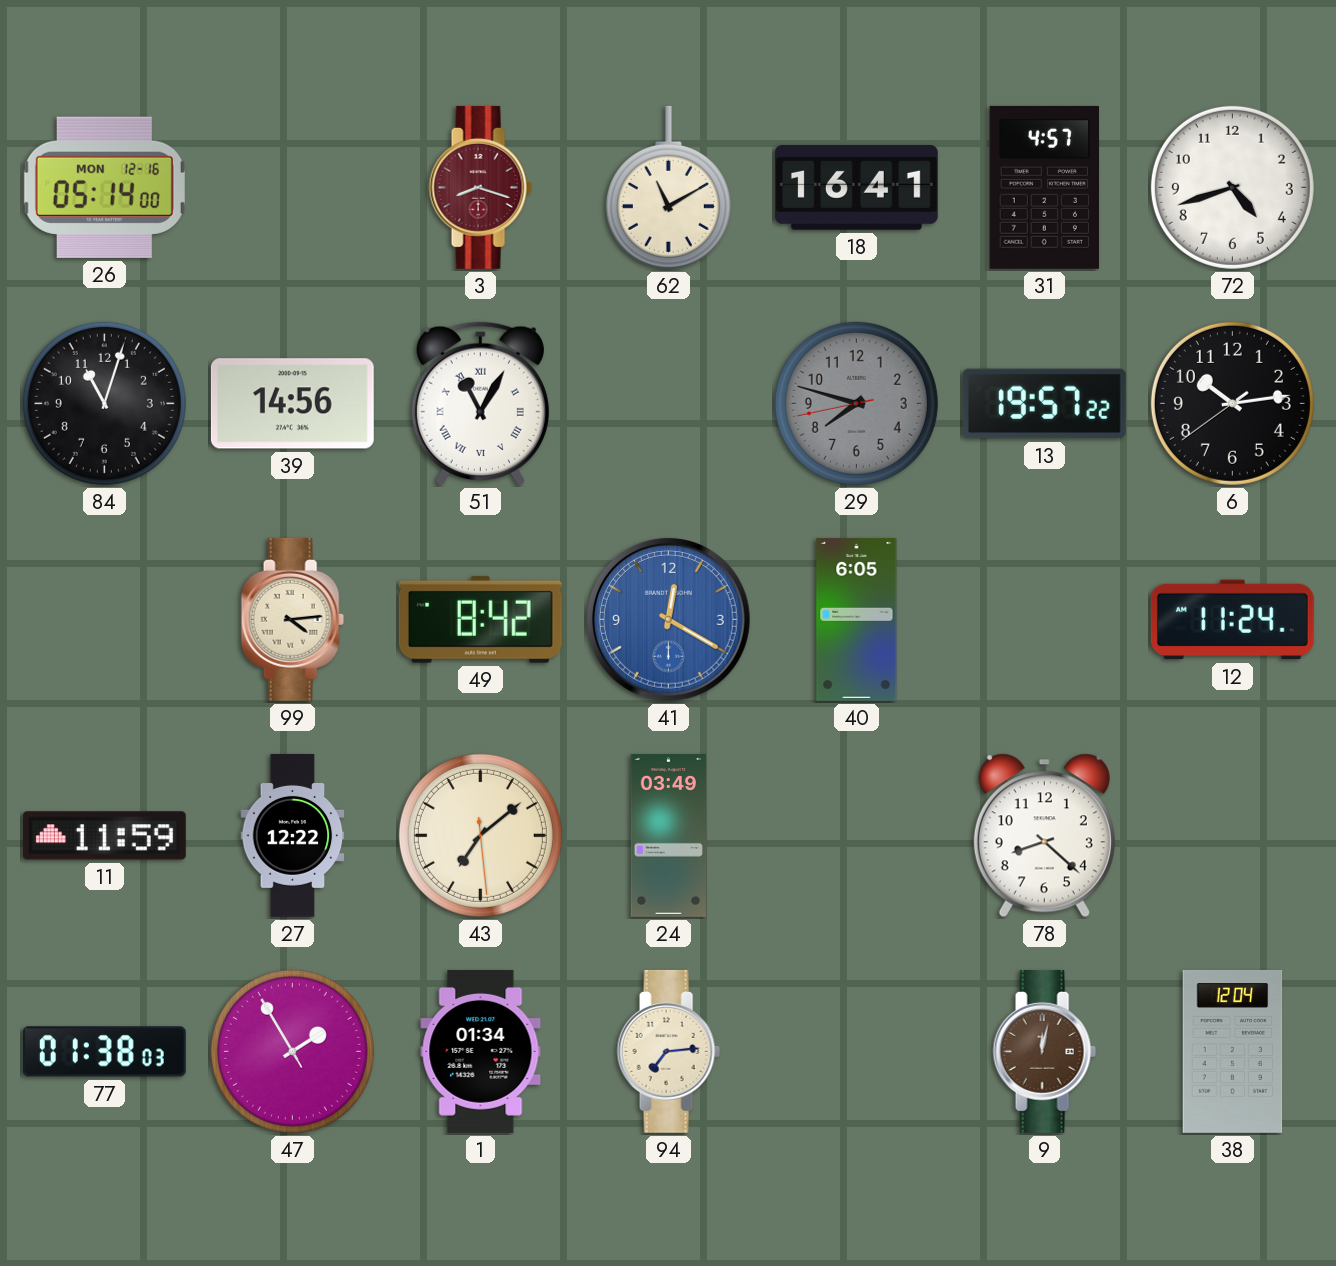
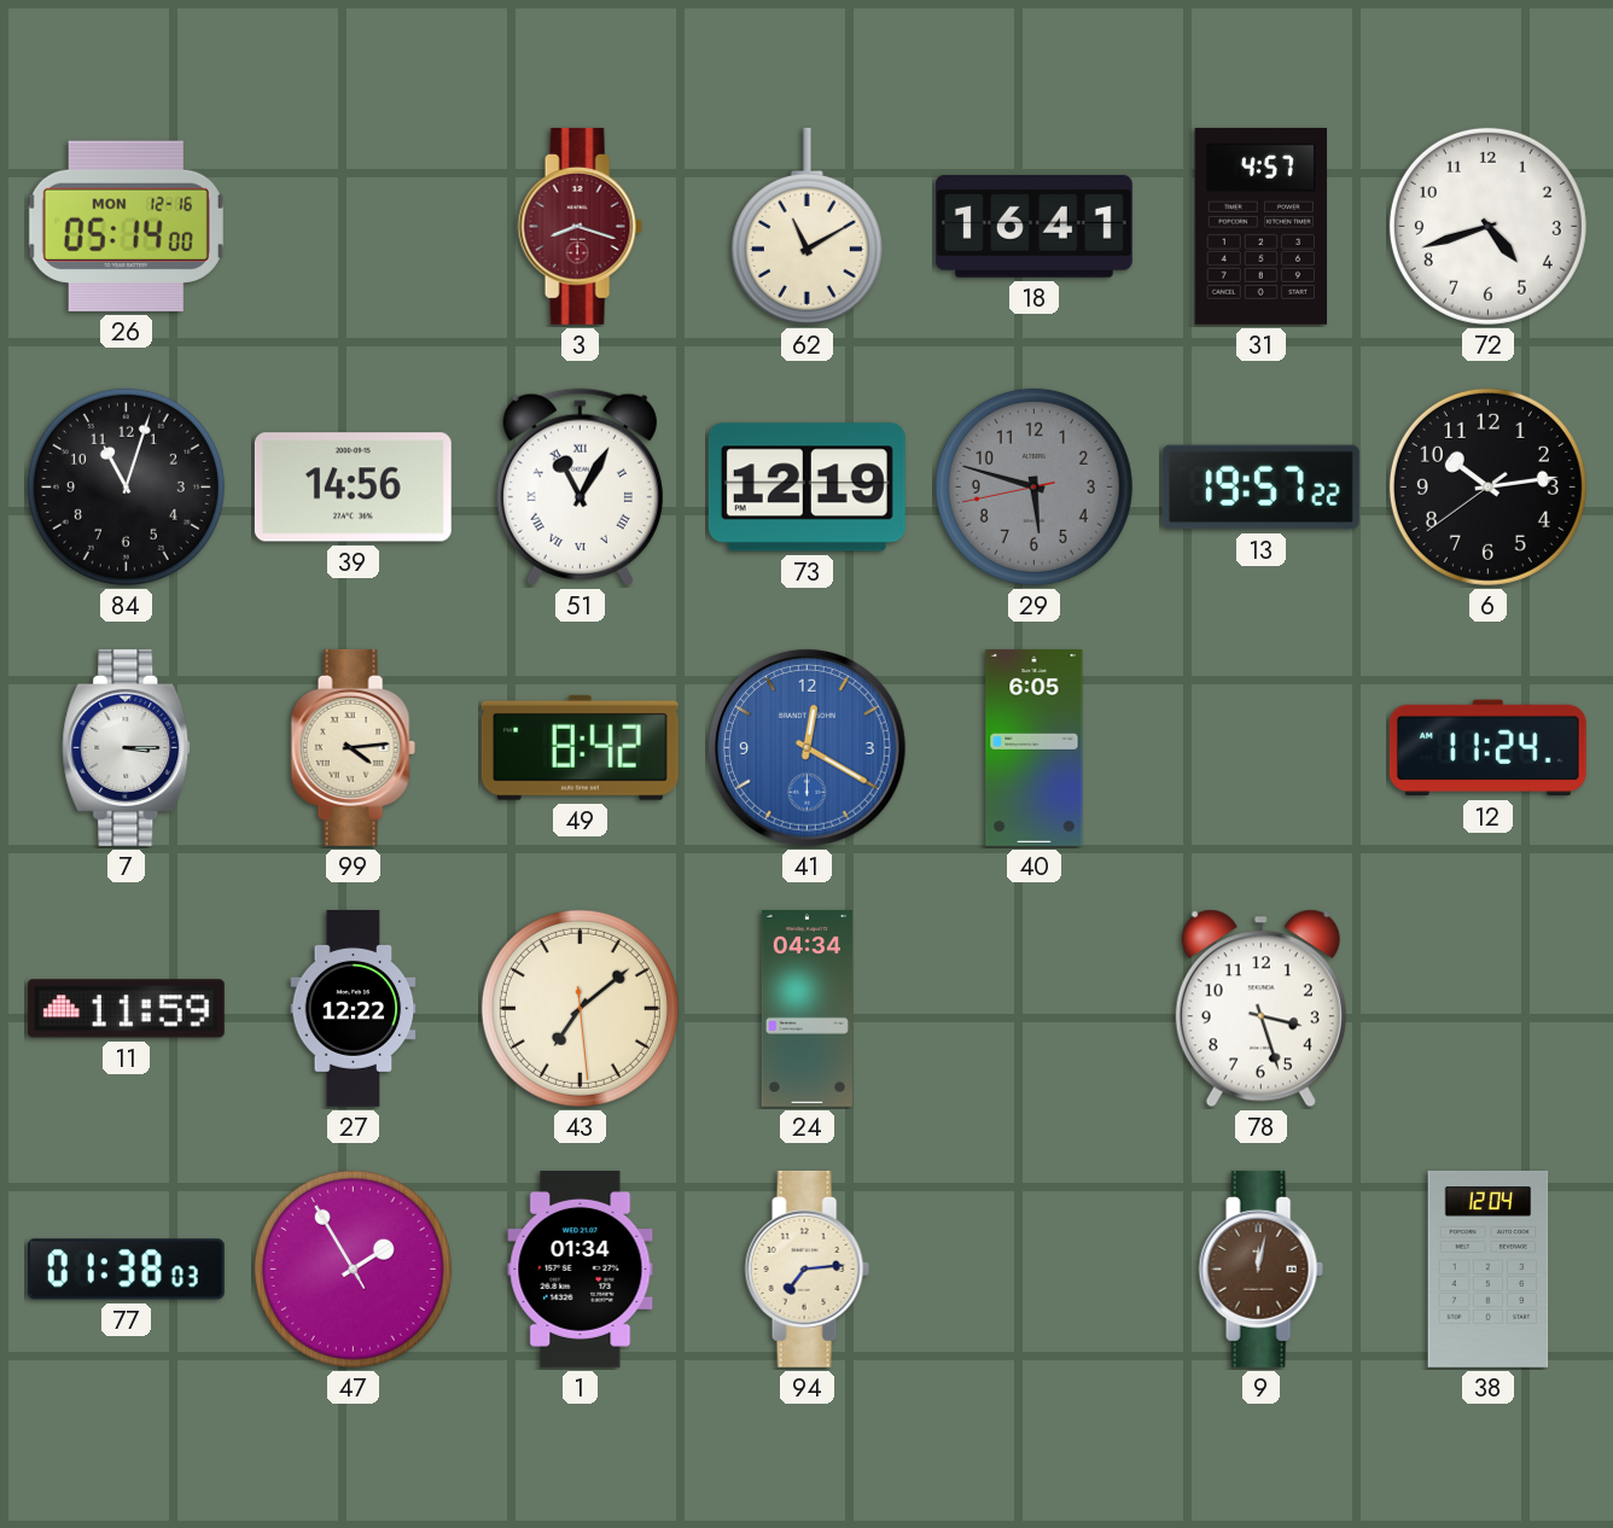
73: none -> 12:19
29: 7:47 -> 5:47
7: none -> 3:15
24: 03:49 -> 04:34
78: 8:22 -> 3:27
